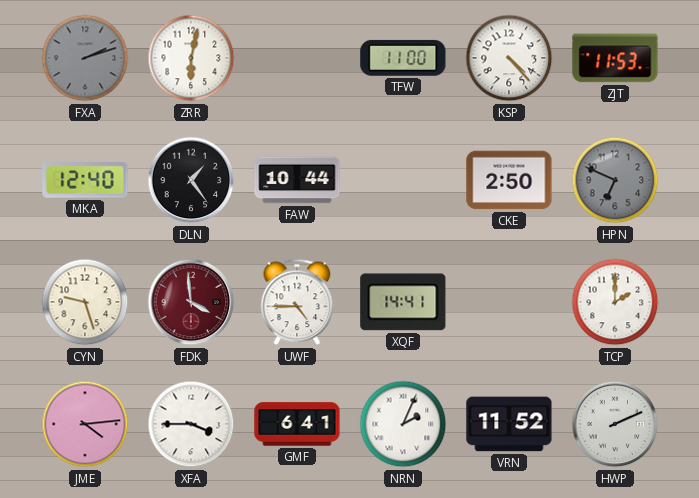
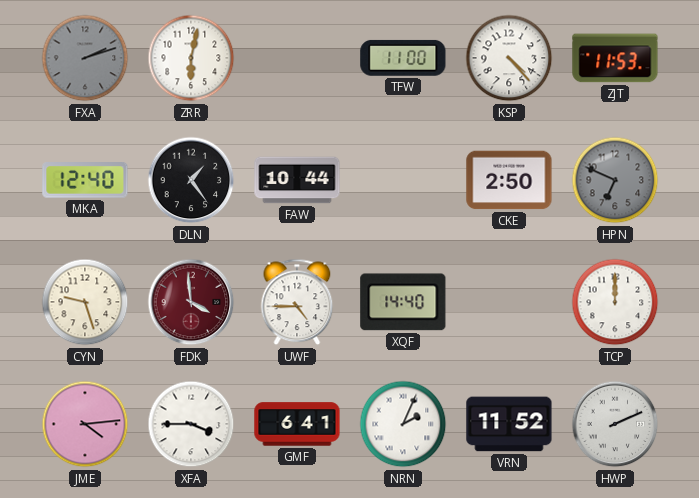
XQF: 14:41 -> 14:40
TCP: 2:00 -> 12:00
